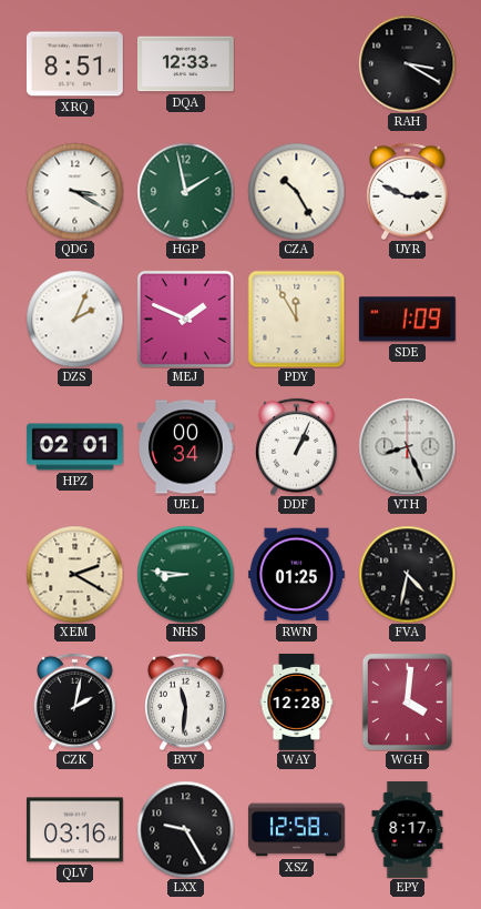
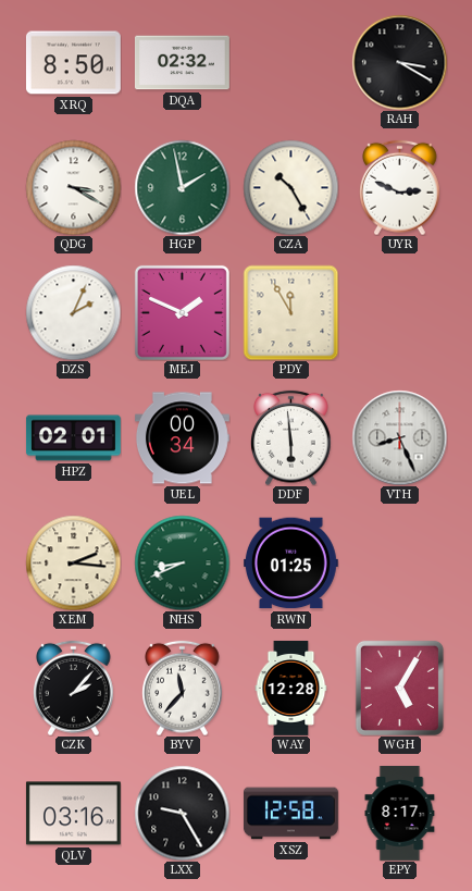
XRQ: 8:51 -> 8:50
DQA: 12:33 -> 02:32
SDE: 1:09 -> none
DDF: 1:04 -> 5:59
XEM: 2:20 -> 2:16
NHS: 8:46 -> 8:41
FVA: 4:32 -> none
CZK: 2:02 -> 2:07
BYV: 11:31 -> 11:37
WGH: 4:01 -> 5:05
